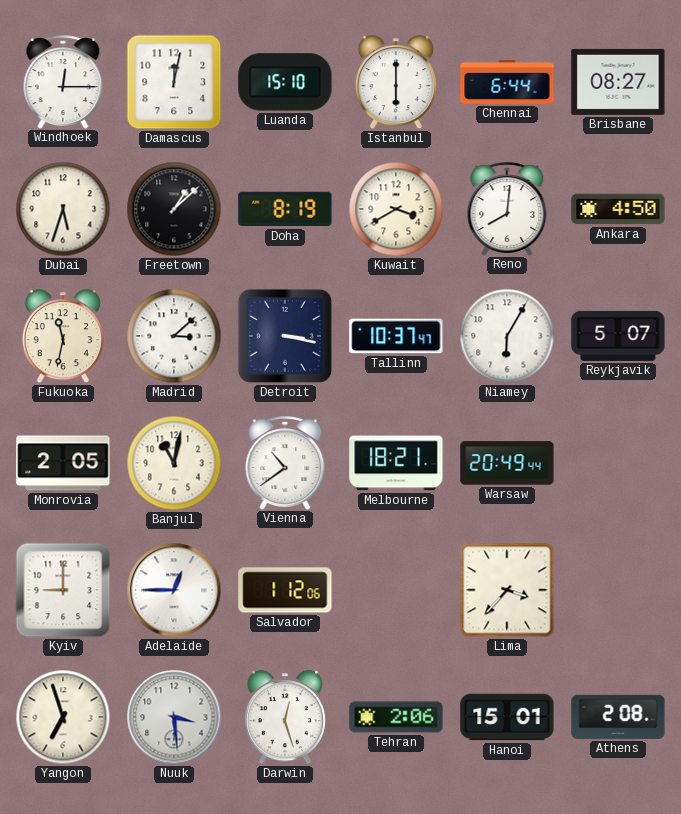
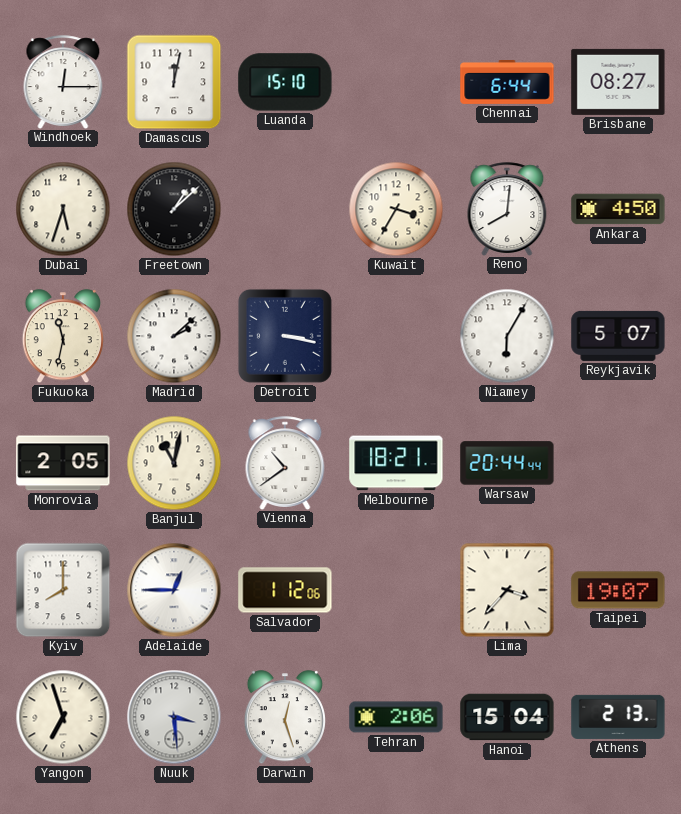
Istanbul: 6:00 -> none
Doha: 8:19 -> none
Kuwait: 3:40 -> 3:35
Madrid: 3:08 -> 2:08
Tallinn: 10:37 -> none
Warsaw: 20:49 -> 20:44
Kyiv: 9:00 -> 8:00
Taipei: none -> 19:07
Hanoi: 15:01 -> 15:04
Athens: 2:08 -> 2:13
